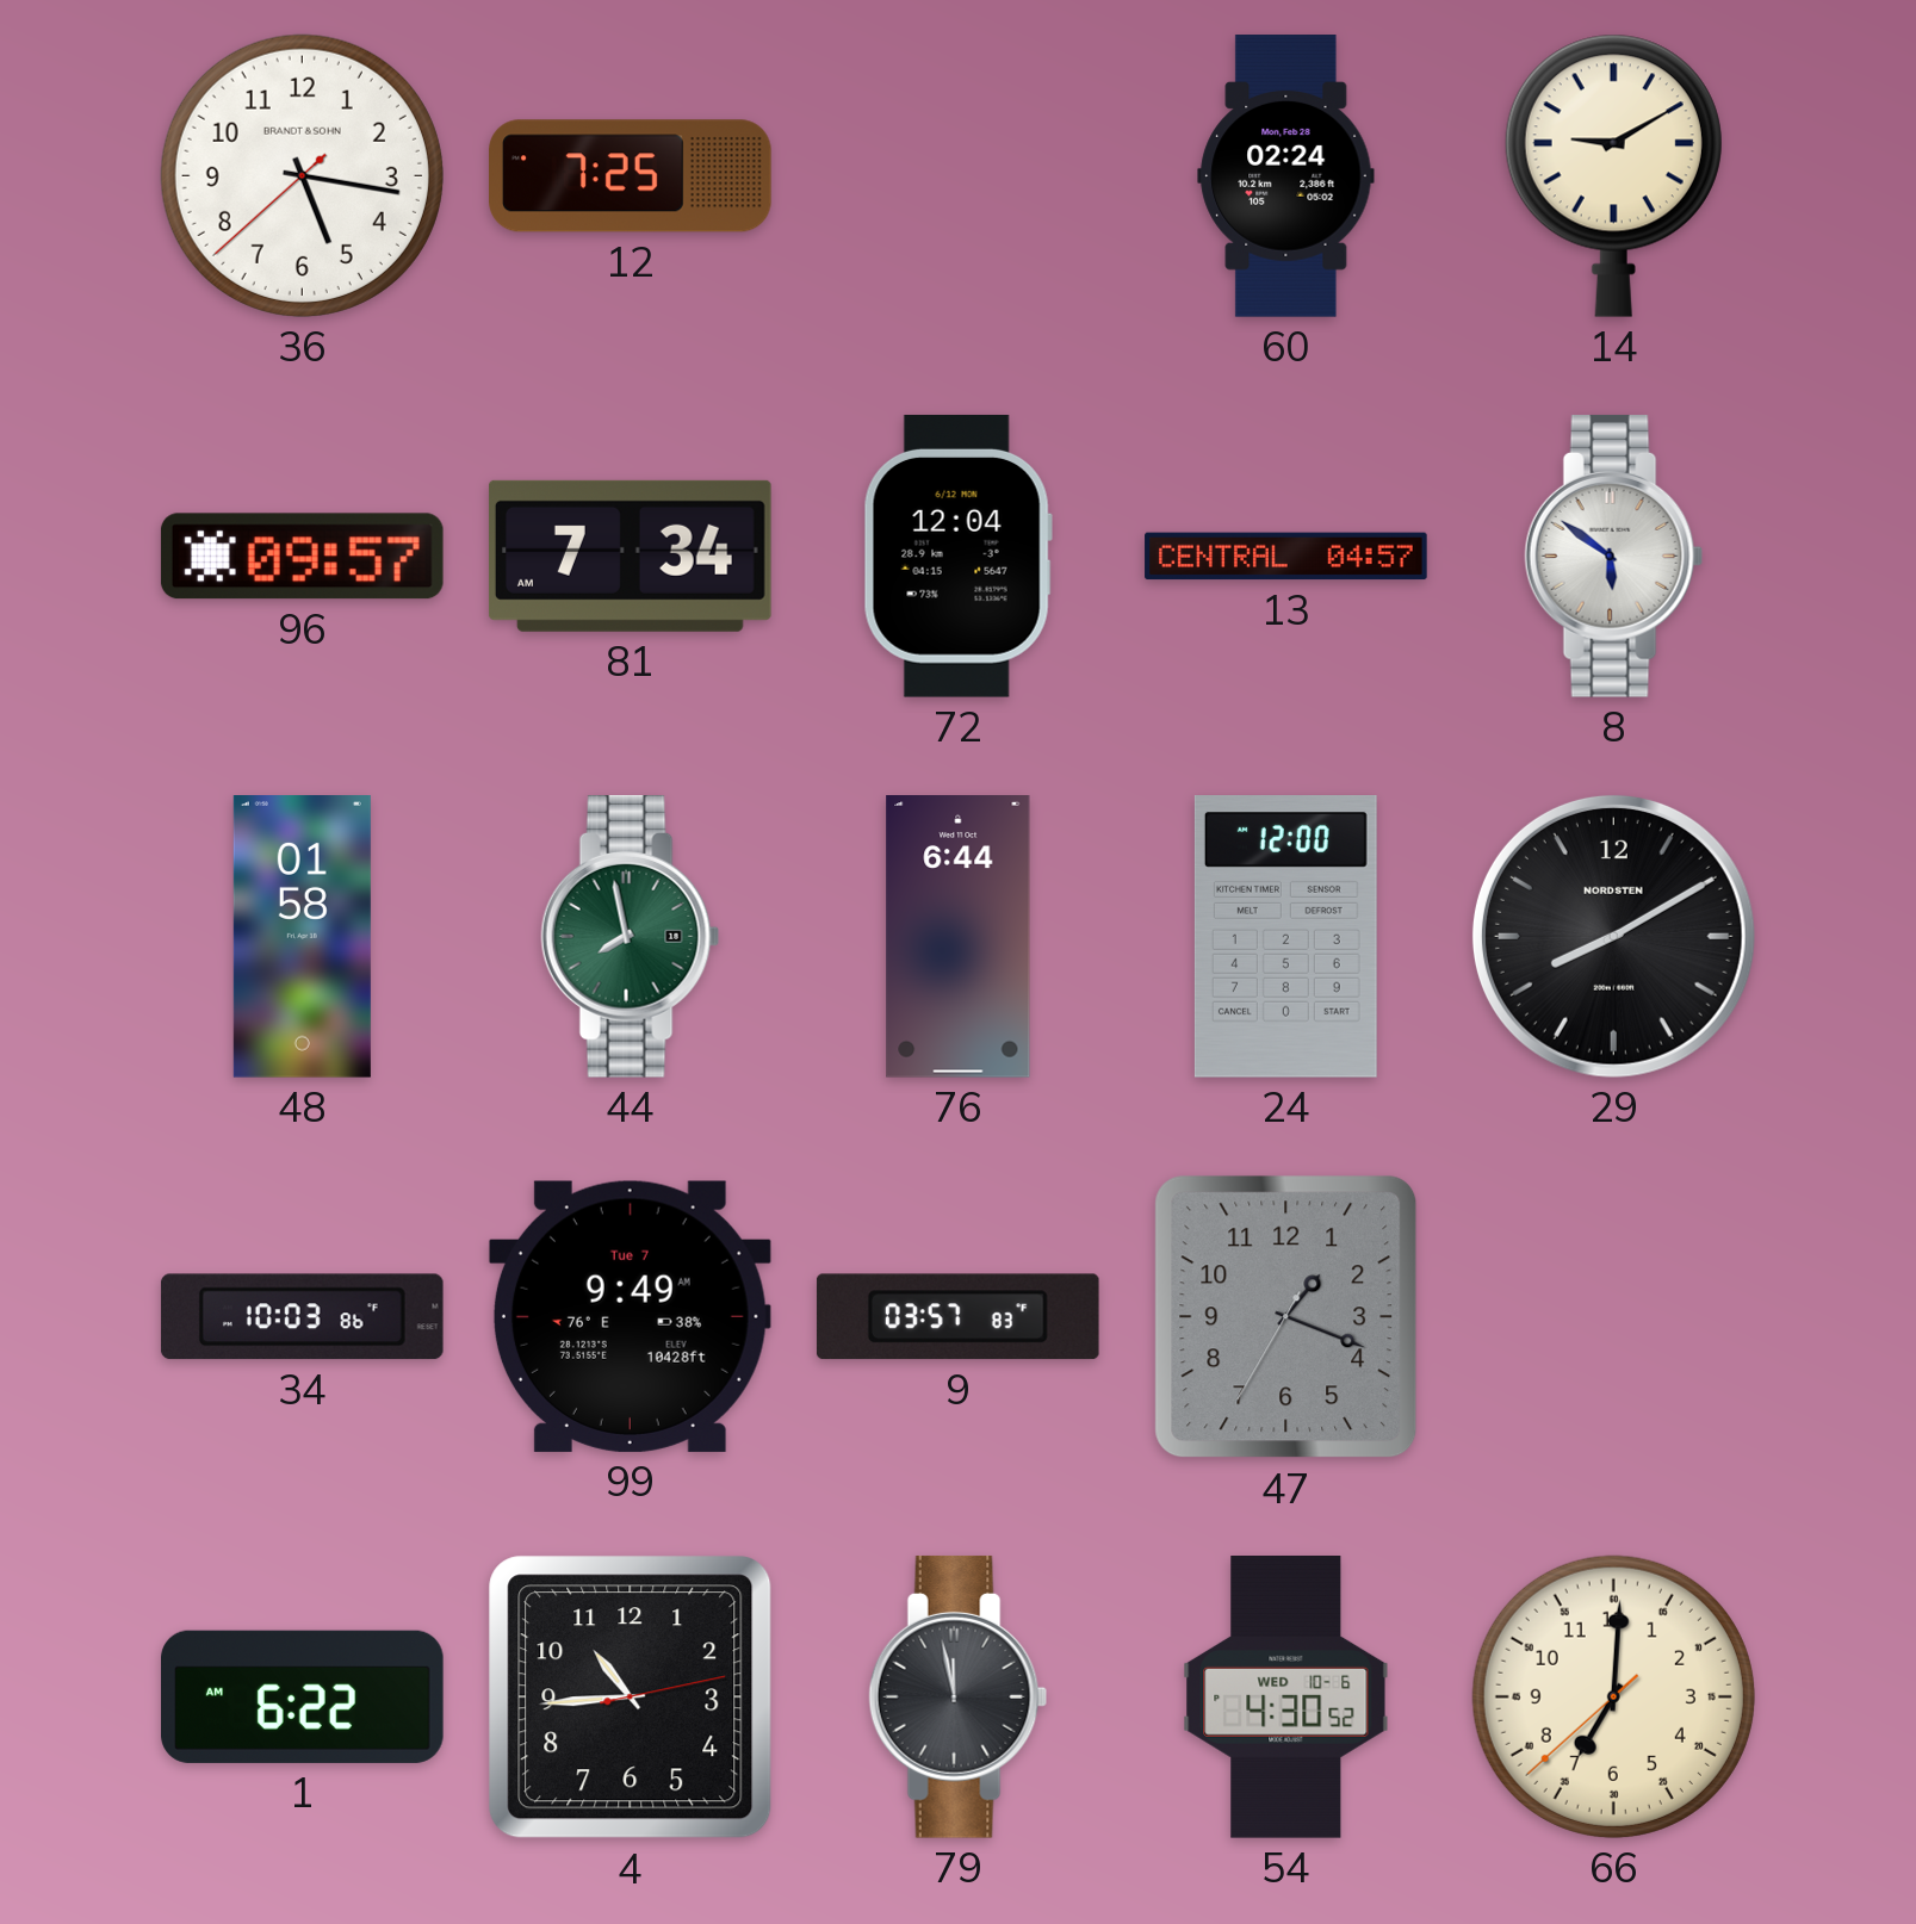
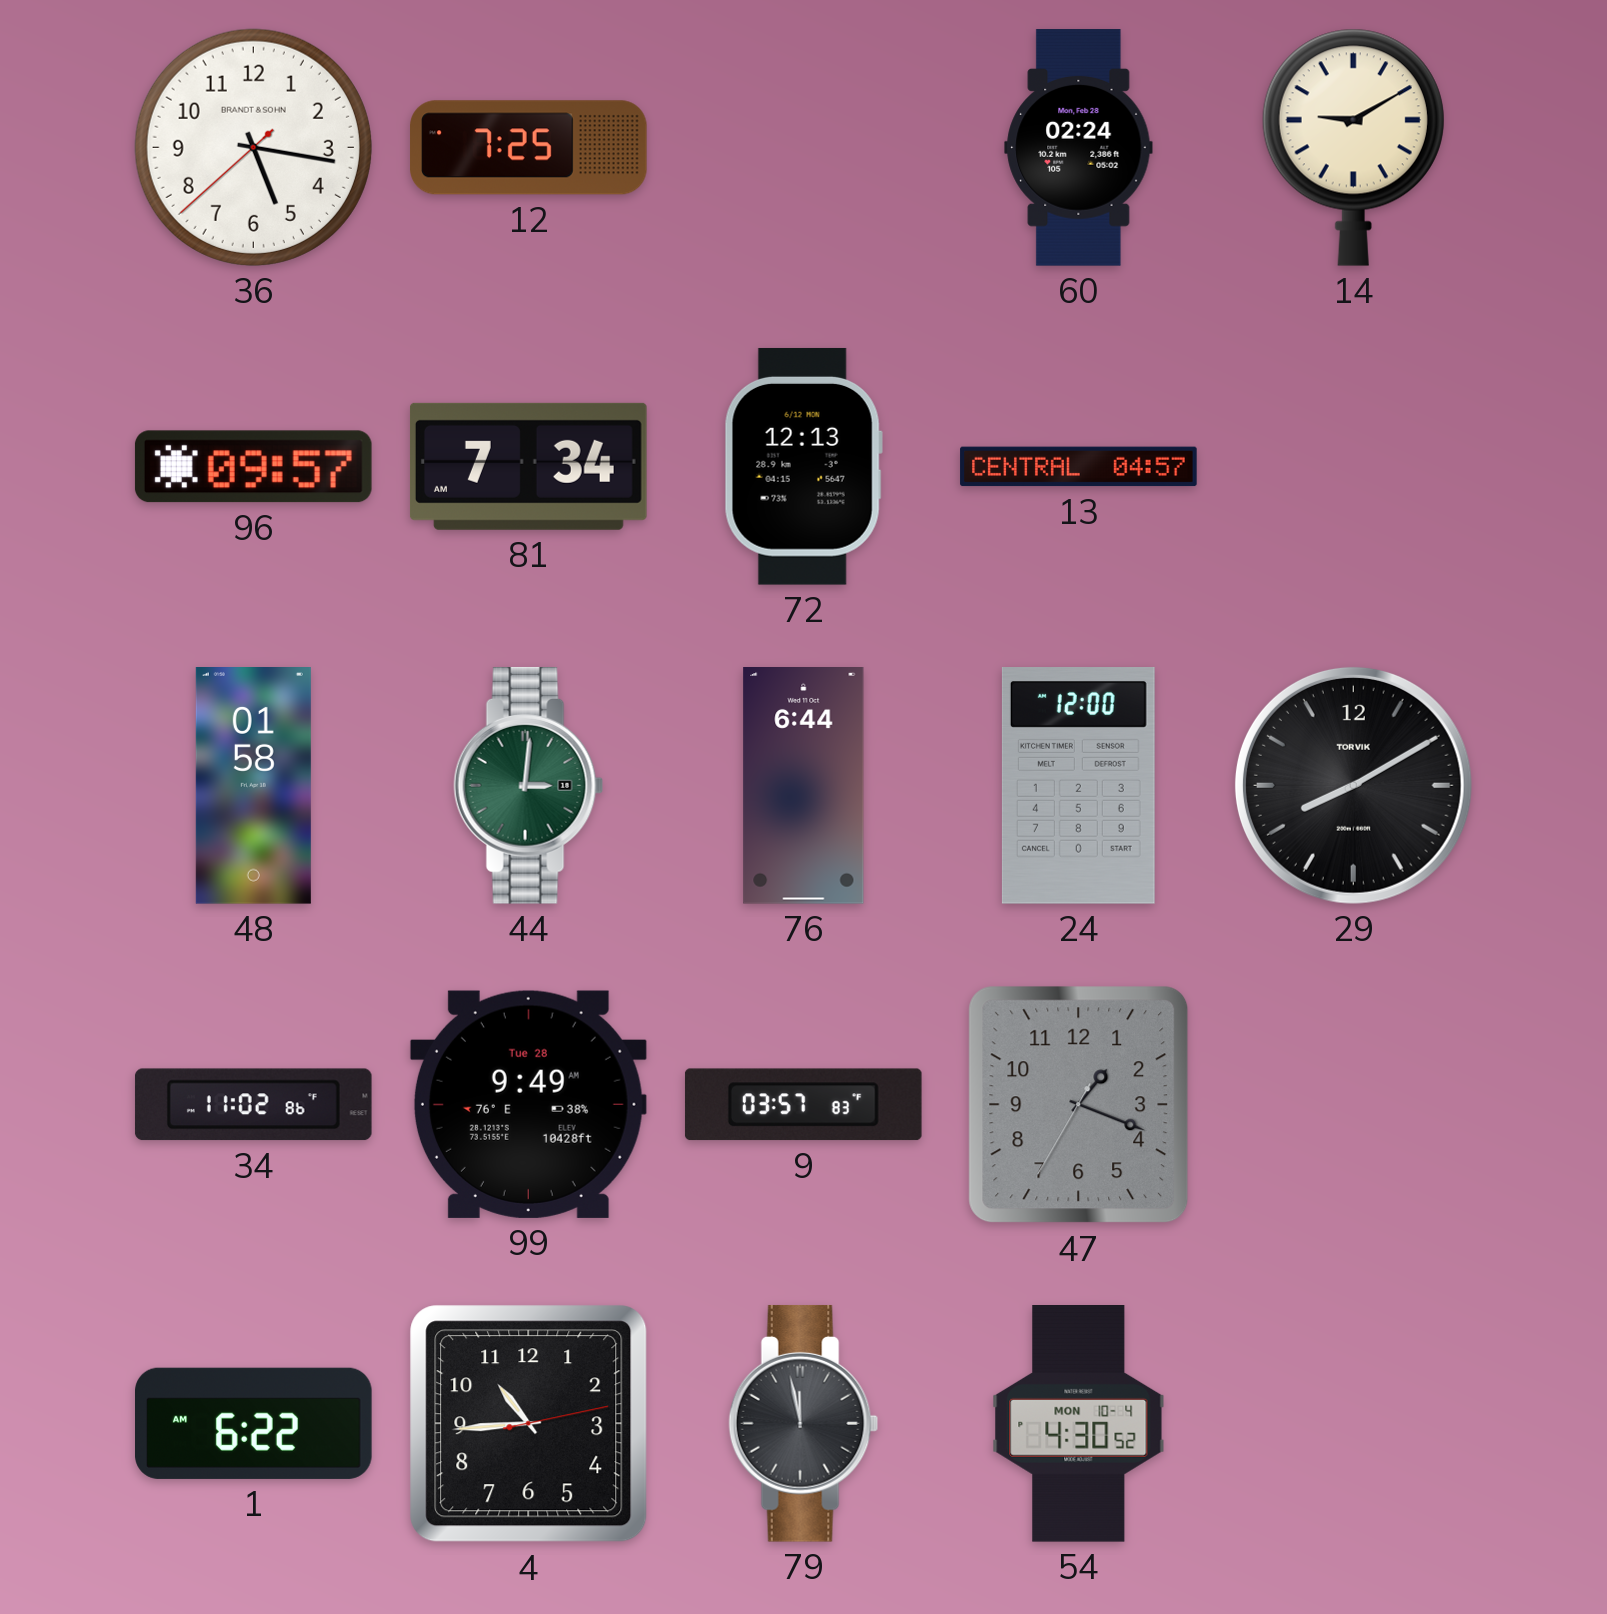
72: 12:04 -> 12:13
8: 5:51 -> none
44: 7:58 -> 3:01
29 brand: NORDSTEN -> TORVIK
34: 10:03 -> 11:02
99 date: Tue 7 -> Tue 28
54 date: WED 10-6 -> MON 10-4
66: 7:00 -> none
